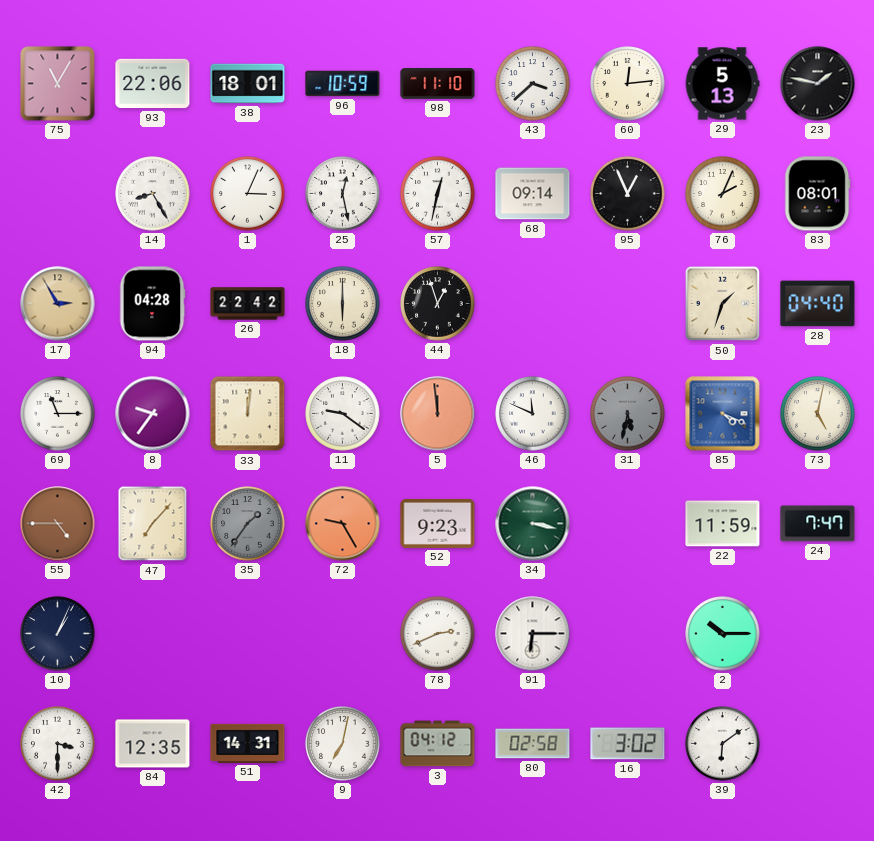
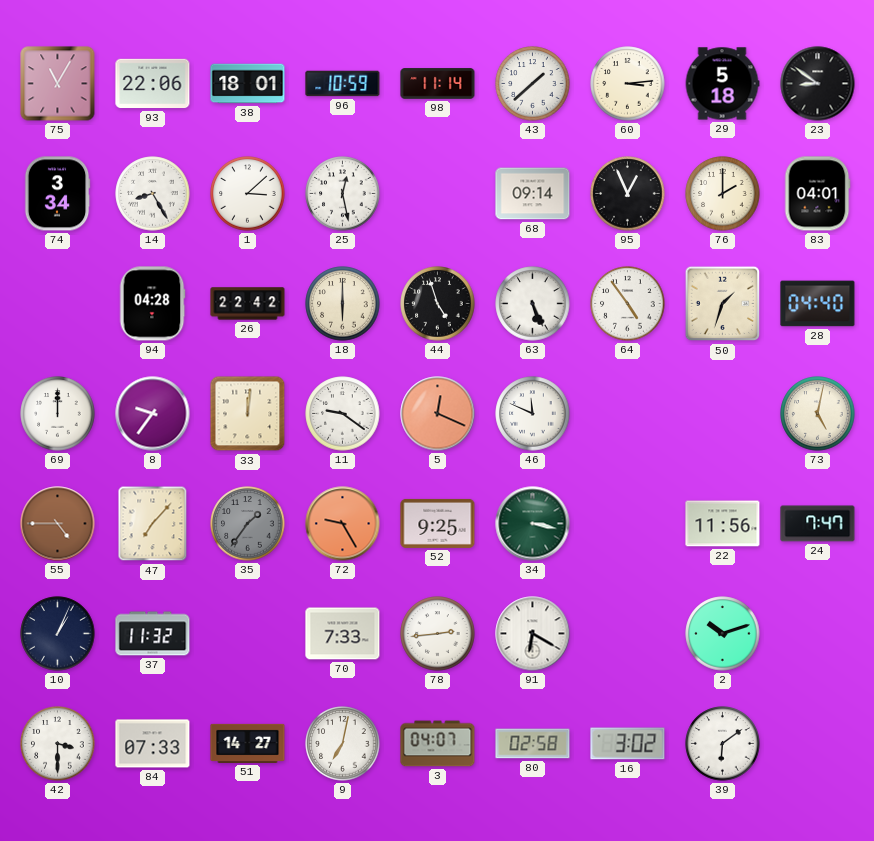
98: 11:10 -> 11:14
43: 3:38 -> 1:38
60: 12:14 -> 3:14
29: 5:13 -> 5:18
23: 1:47 -> 8:51
74: none -> 3:34
1: 3:04 -> 3:08
57: 12:32 -> none
76: 2:04 -> 2:00
83: 08:01 -> 04:01
17: 2:55 -> none
44: 12:57 -> 4:57
63: none -> 5:26
64: none -> 4:54
69: 11:15 -> 12:00
5: 11:59 -> 12:19
31: 5:32 -> none
85: 4:19 -> none
52: 9:23 -> 9:25
22: 11:59 -> 11:56
37: none -> 11:32
70: none -> 7:33
78: 2:41 -> 2:44
91: 6:15 -> 6:20
2: 10:15 -> 10:12
84: 12:35 -> 07:33
51: 14:31 -> 14:27
3: 04:12 -> 04:07
